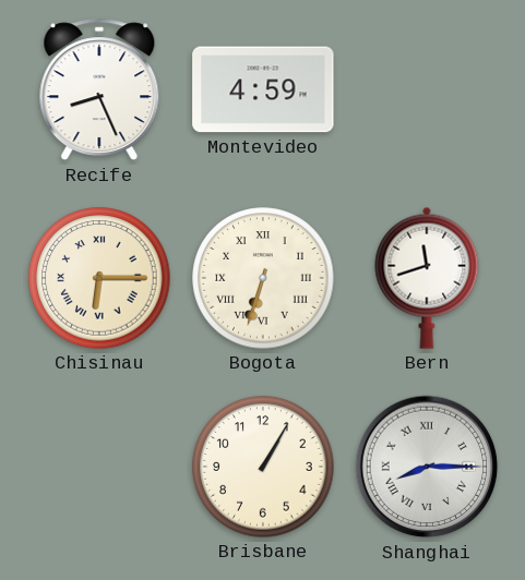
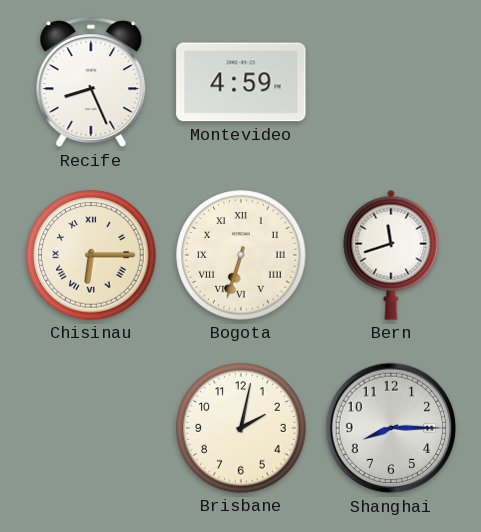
Brisbane: 1:05 -> 2:02
Shanghai numerals: Roman -> Arabic
